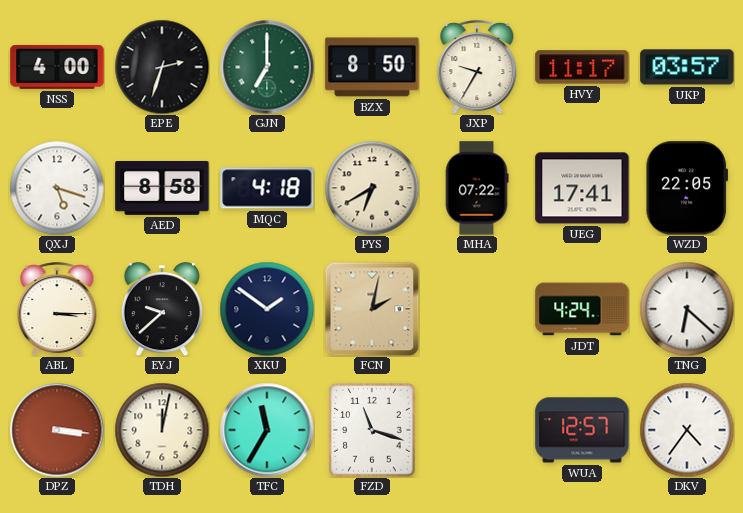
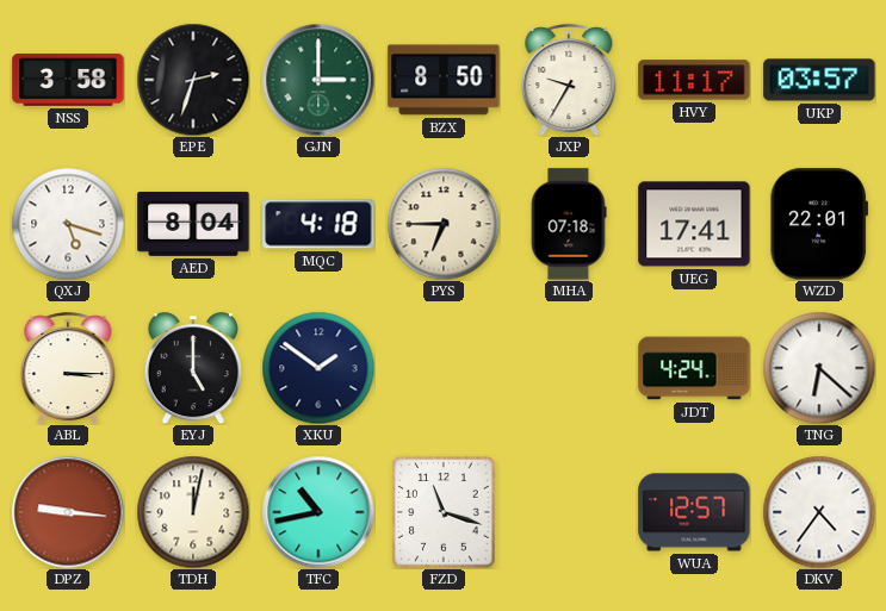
NSS: 4:00 -> 3:58
GJN: 7:00 -> 3:00
AED: 8:58 -> 8:04
PYS: 6:40 -> 6:45
MHA: 07:22 -> 07:18
WZD: 22:05 -> 22:01
EYJ: 9:38 -> 5:00
FCN: 2:02 -> none
DPZ: 3:16 -> 9:16
TFC: 11:35 -> 10:43
